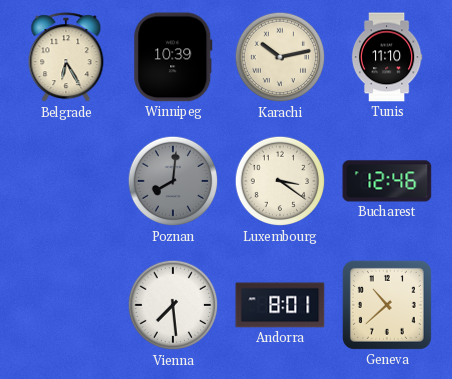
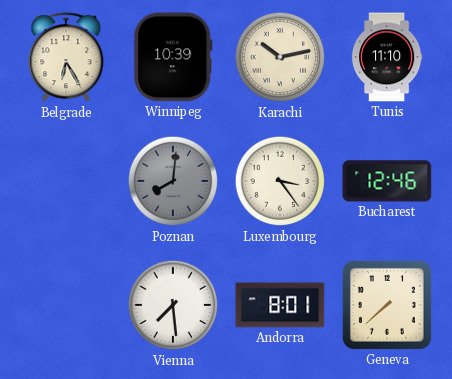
Luxembourg: 3:21 -> 3:24
Geneva: 10:38 -> 7:38
